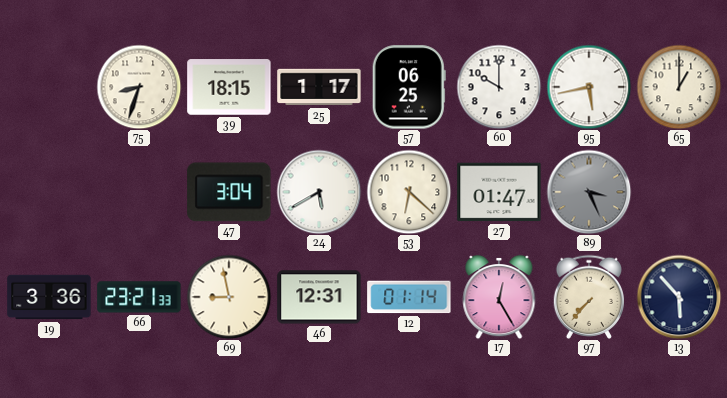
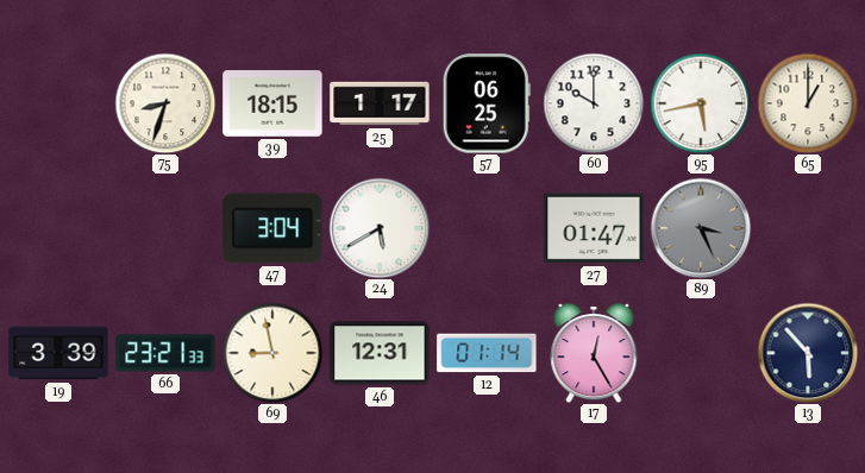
53: 6:22 -> none
19: 3:36 -> 3:39
97: 7:37 -> none
